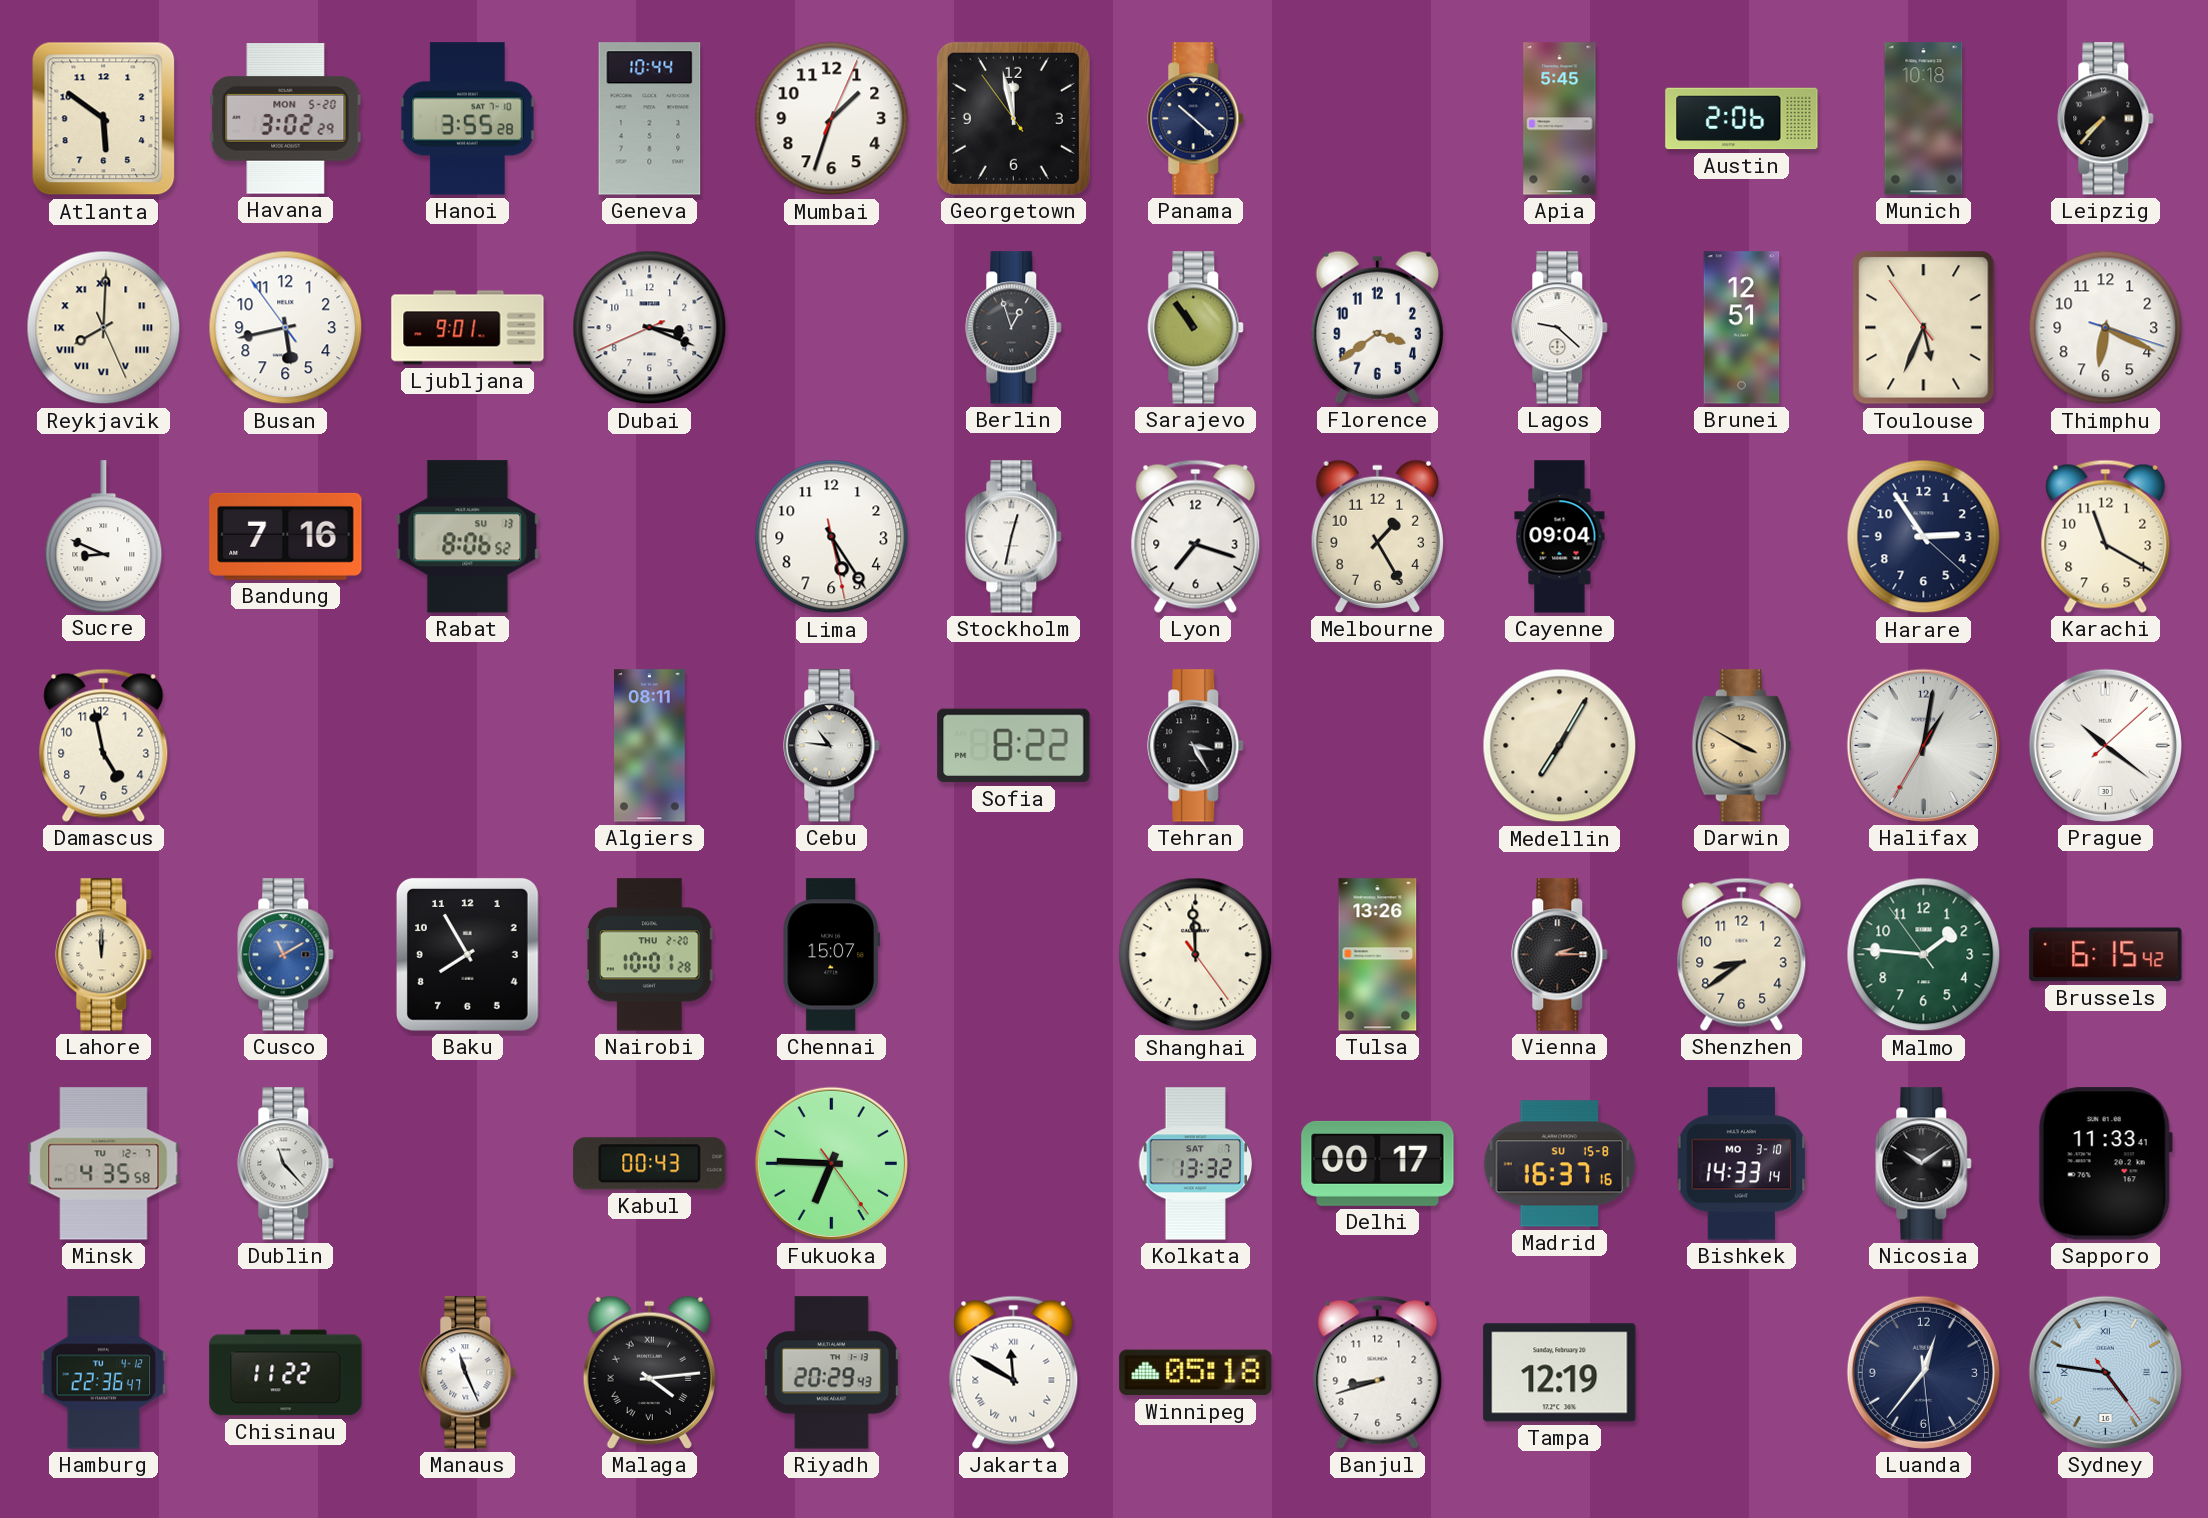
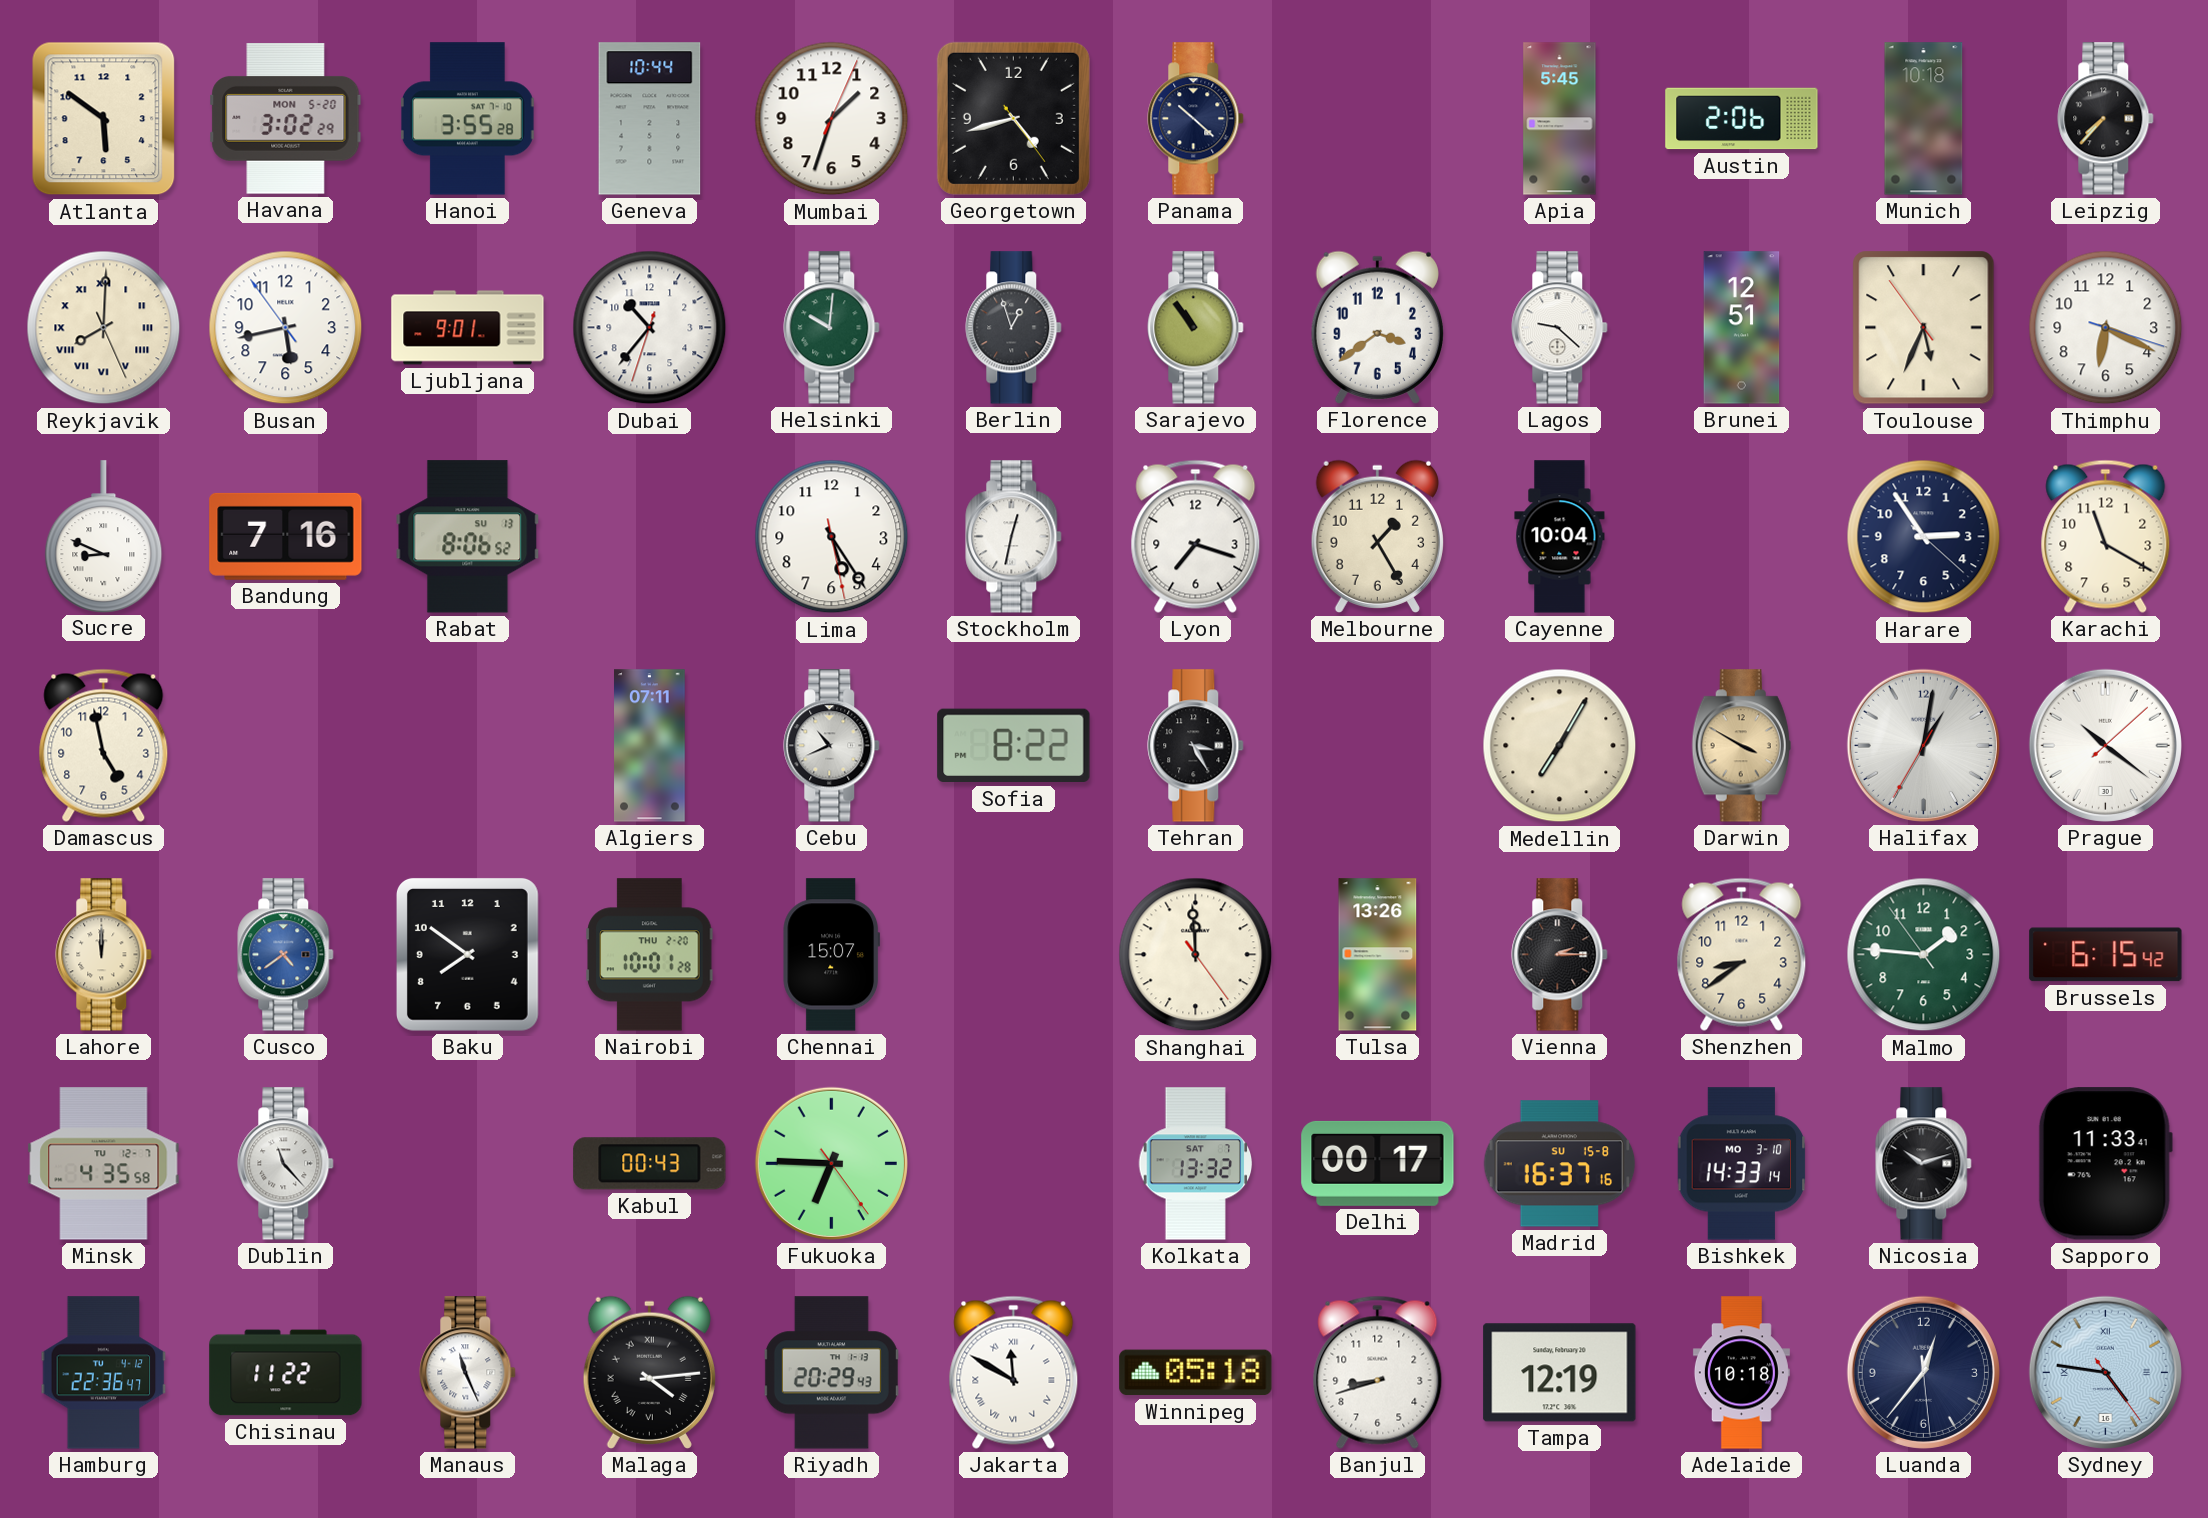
Georgetown: 11:57 -> 4:42
Dubai: 3:18 -> 10:36
Helsinki: none -> 10:01
Cayenne: 09:04 -> 10:04
Algiers: 08:11 -> 07:11
Cebu: 10:46 -> 10:41
Cusco: 11:10 -> 4:39
Baku: 7:55 -> 7:51
Nicosia: 10:09 -> 10:12
Adelaide: none -> 10:18
